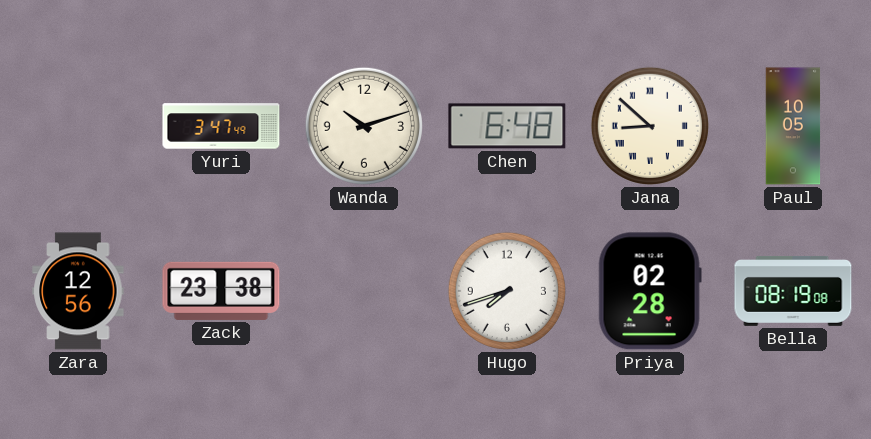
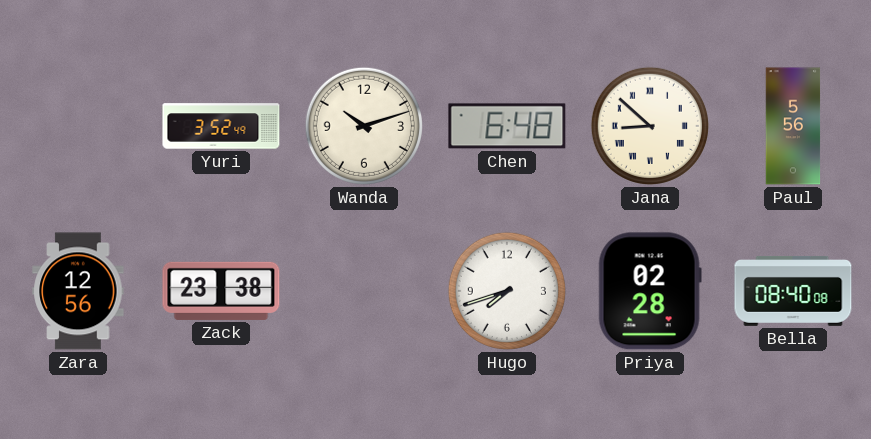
Yuri: 3:47 -> 3:52
Paul: 10:05 -> 5:56
Bella: 08:19 -> 08:40
